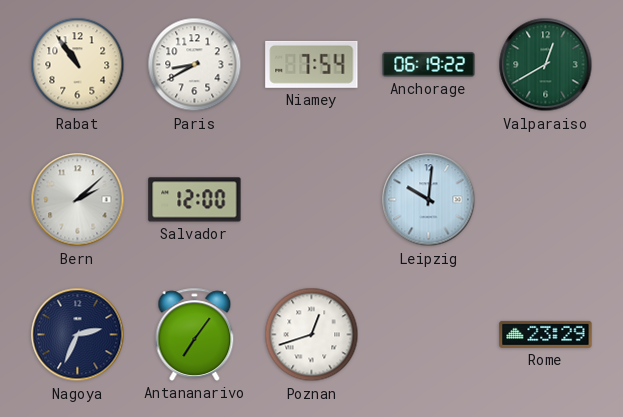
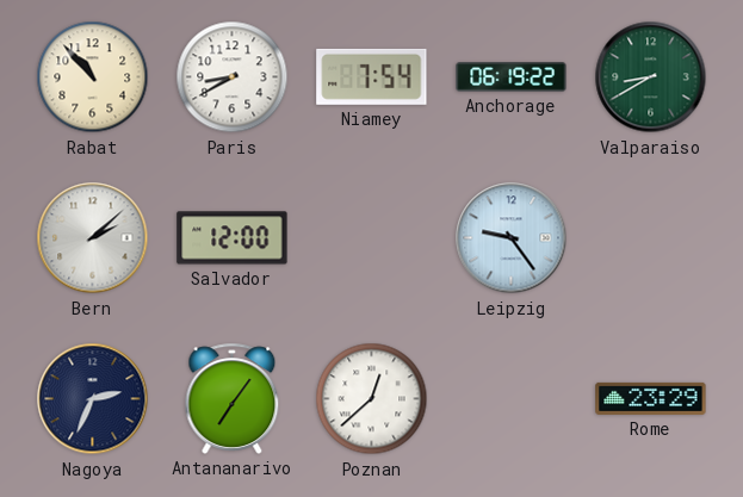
Rabat: 10:54 -> 10:53
Valparaiso: 12:40 -> 8:40
Leipzig: 10:01 -> 9:24
Poznan: 12:42 -> 12:38
